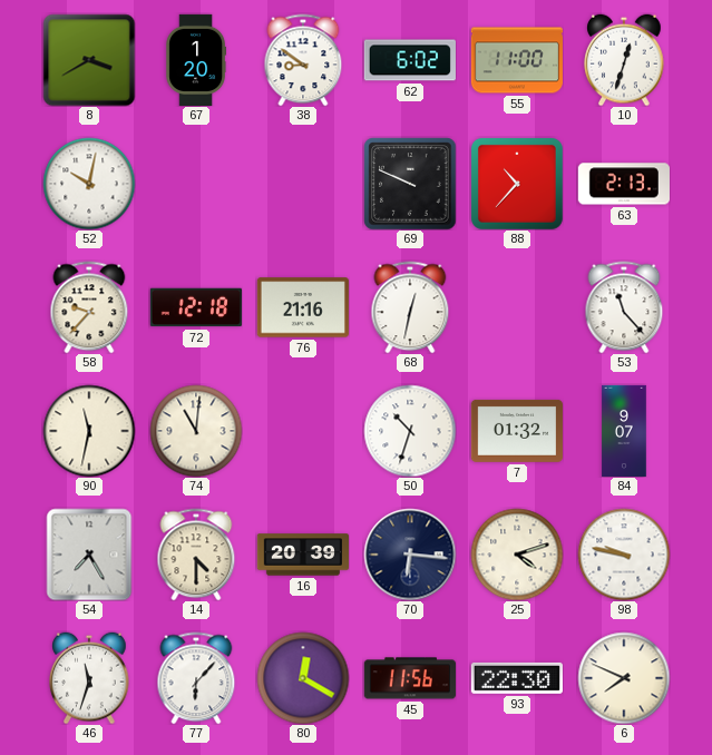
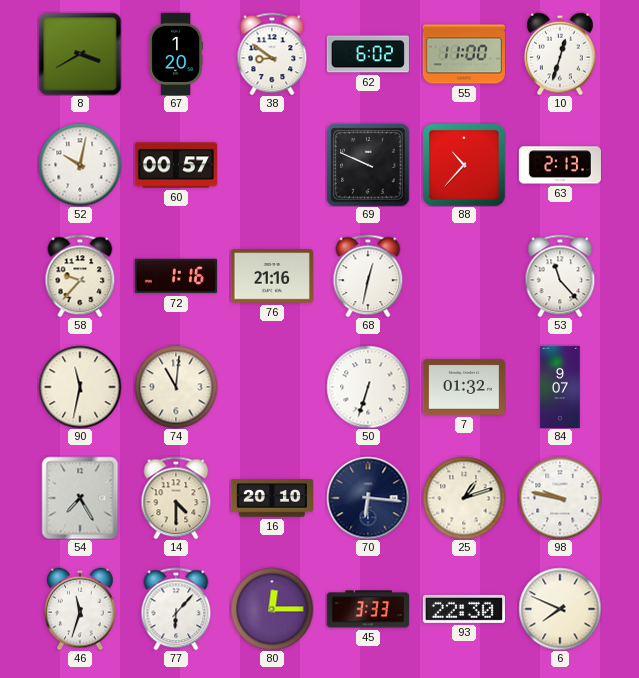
60: none -> 00:57
72: 12:18 -> 1:16
50: 10:33 -> 6:33
16: 20:39 -> 20:10
25: 4:12 -> 1:12
80: 12:20 -> 12:15
45: 11:56 -> 3:33
